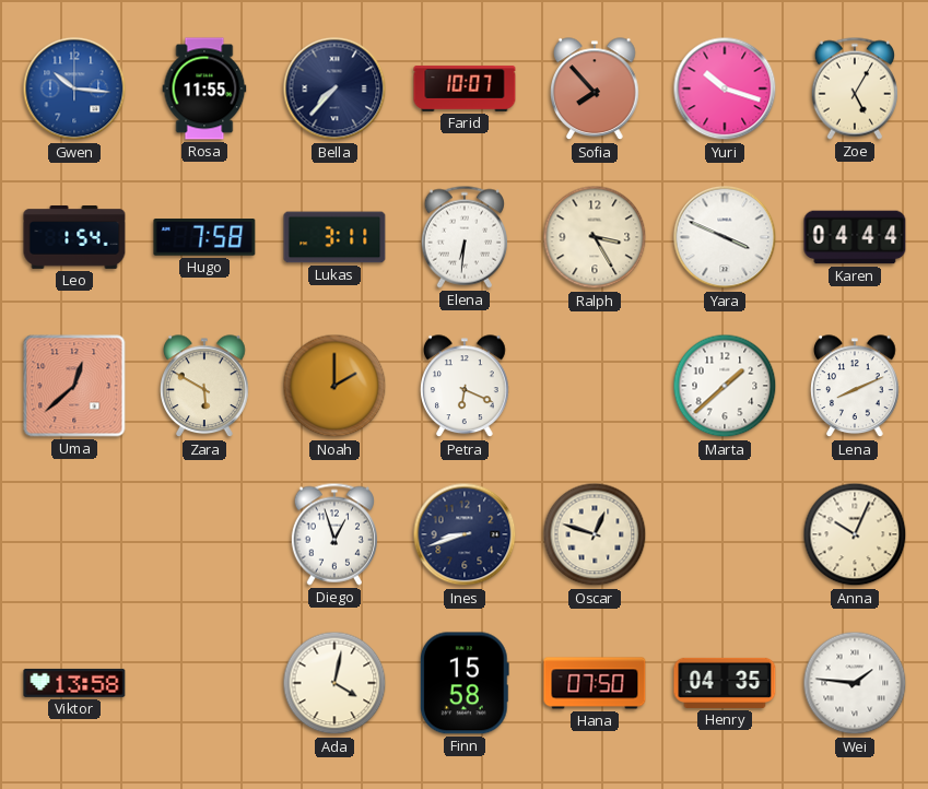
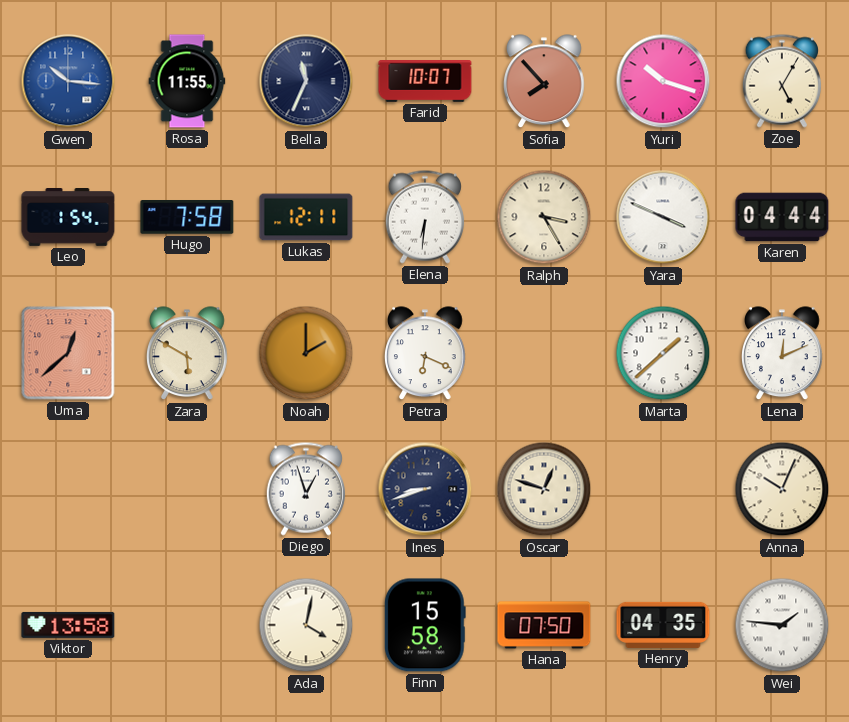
Bella: 7:37 -> 11:34
Lukas: 3:11 -> 12:11
Lena: 8:11 -> 12:11
